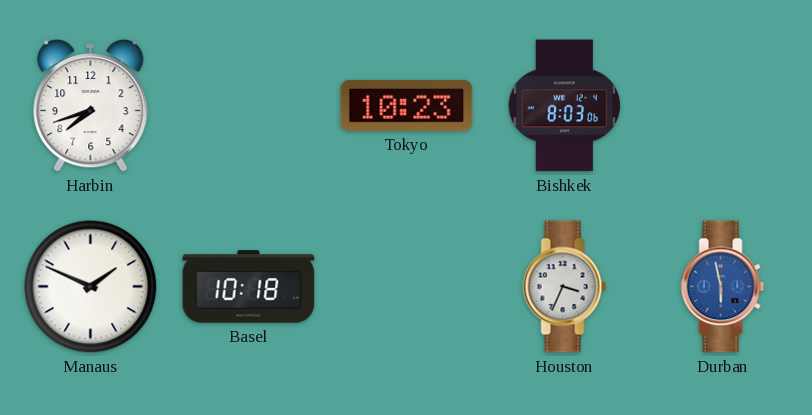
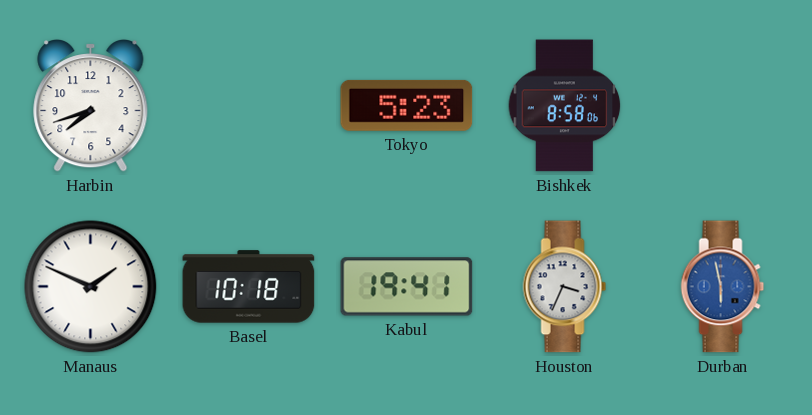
Tokyo: 10:23 -> 5:23
Bishkek: 8:03 -> 8:58
Kabul: none -> 19:41
